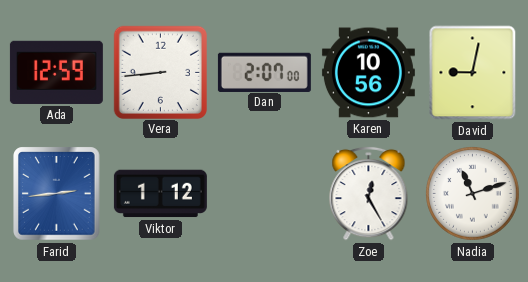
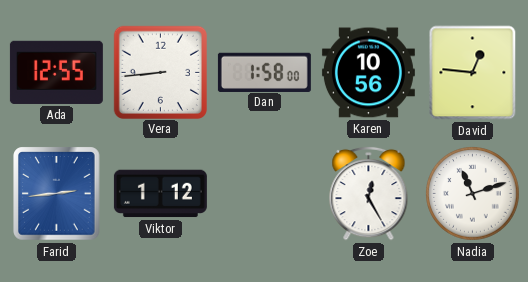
Ada: 12:59 -> 12:55
Dan: 2:07 -> 1:58
David: 9:02 -> 12:46
